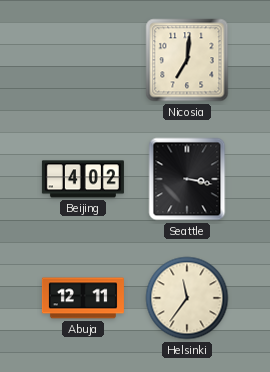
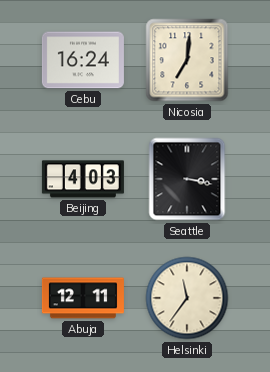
Cebu: none -> 16:24
Beijing: 4:02 -> 4:03
